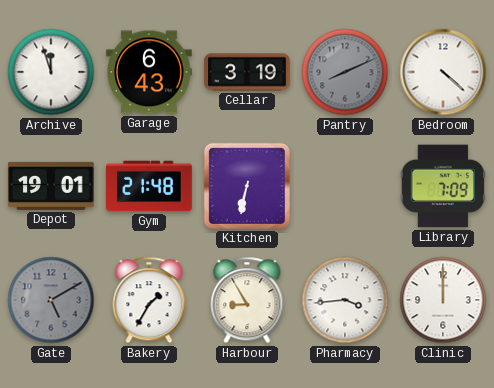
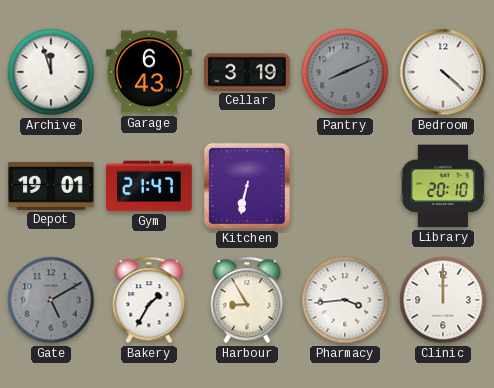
Gym: 21:48 -> 21:47
Library: 7:09 -> 20:10
